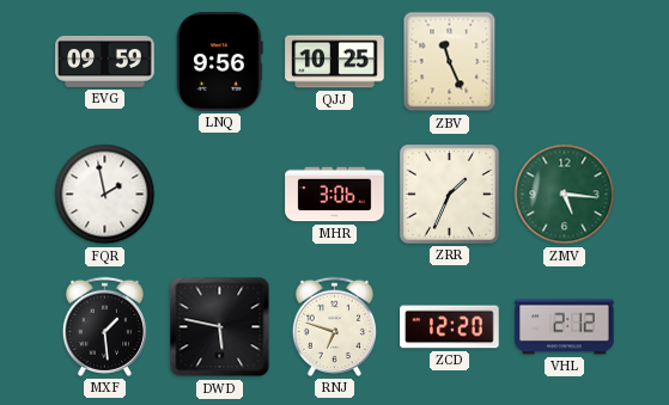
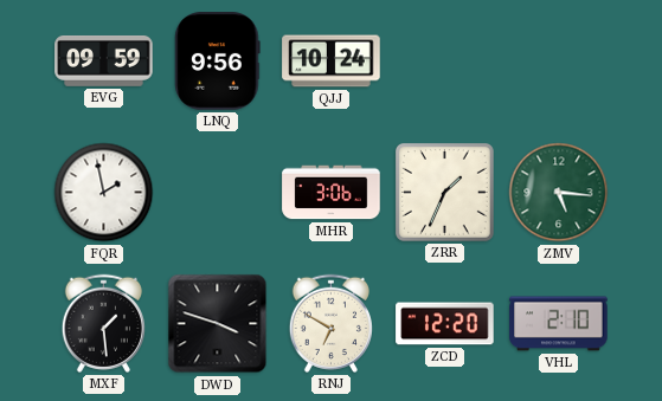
QJJ: 10:25 -> 10:24
ZBV: 11:26 -> none
DWD: 5:47 -> 3:48
RNJ: 6:48 -> 6:50
VHL: 2:12 -> 2:10
